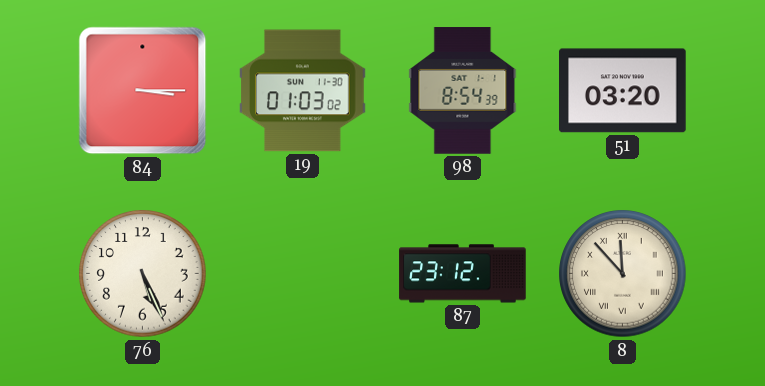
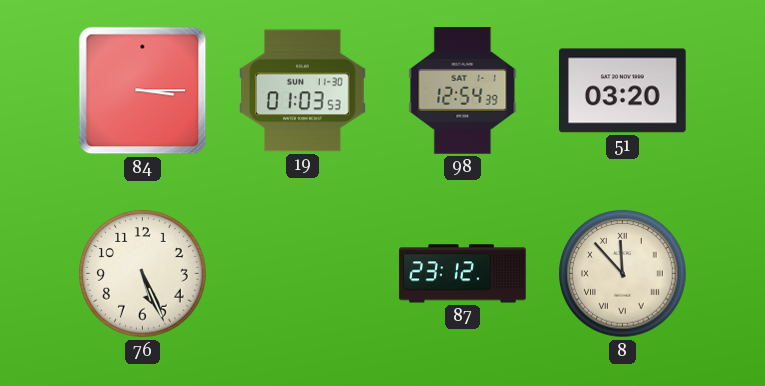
19: 01:03:02 -> 01:03:53
98: 8:54 -> 12:54
